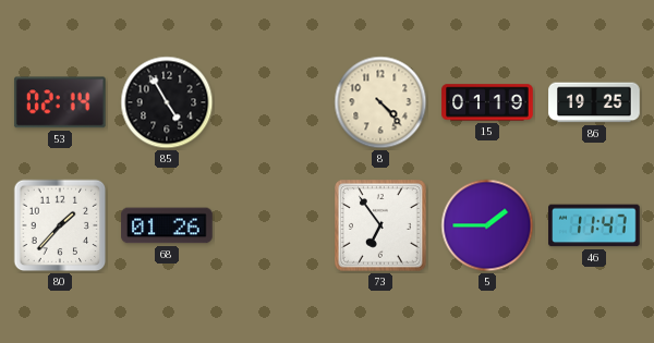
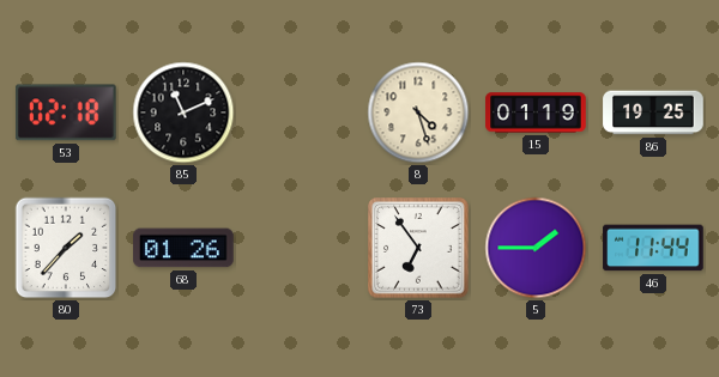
53: 02:14 -> 02:18
85: 4:55 -> 11:11
8: 4:23 -> 4:27
46: 11:47 -> 11:44
